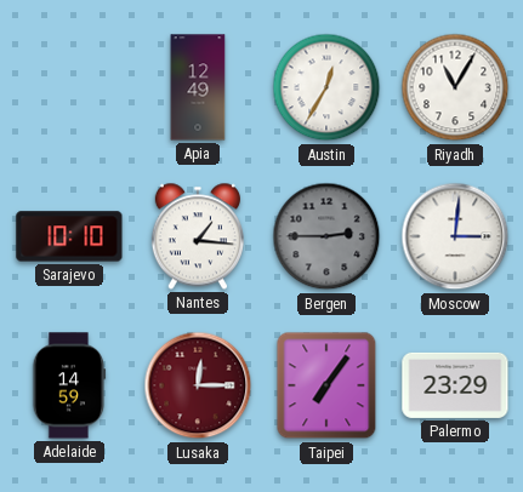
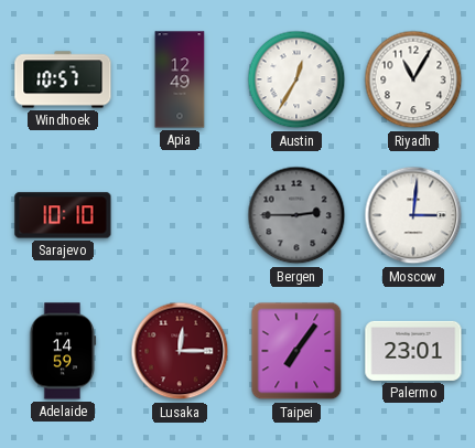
Windhoek: none -> 10:57
Nantes: 1:16 -> none
Palermo: 23:29 -> 23:01
